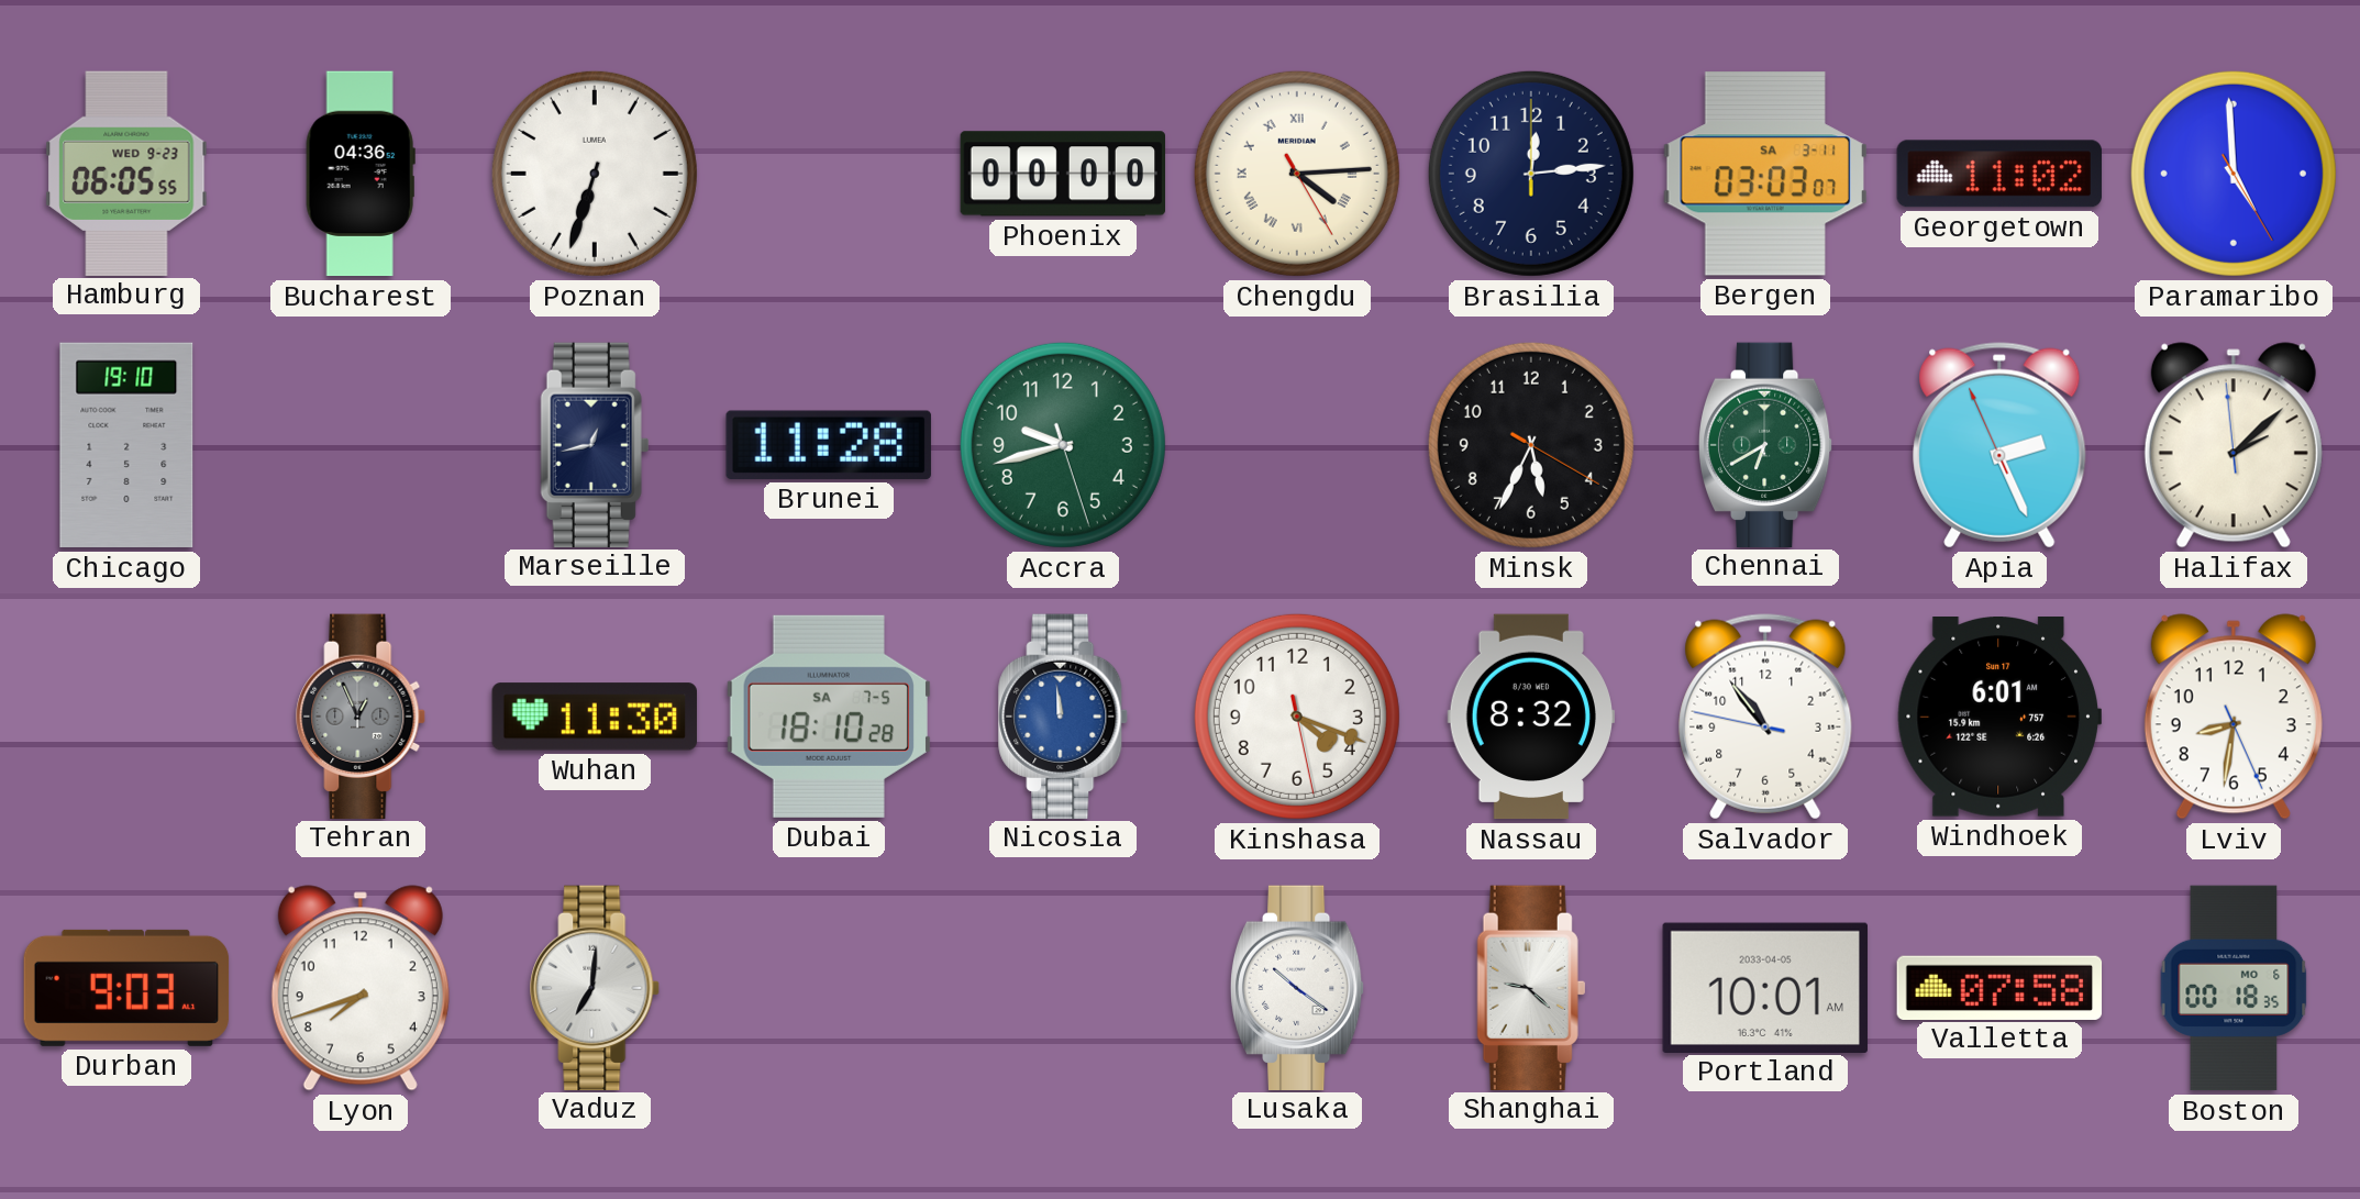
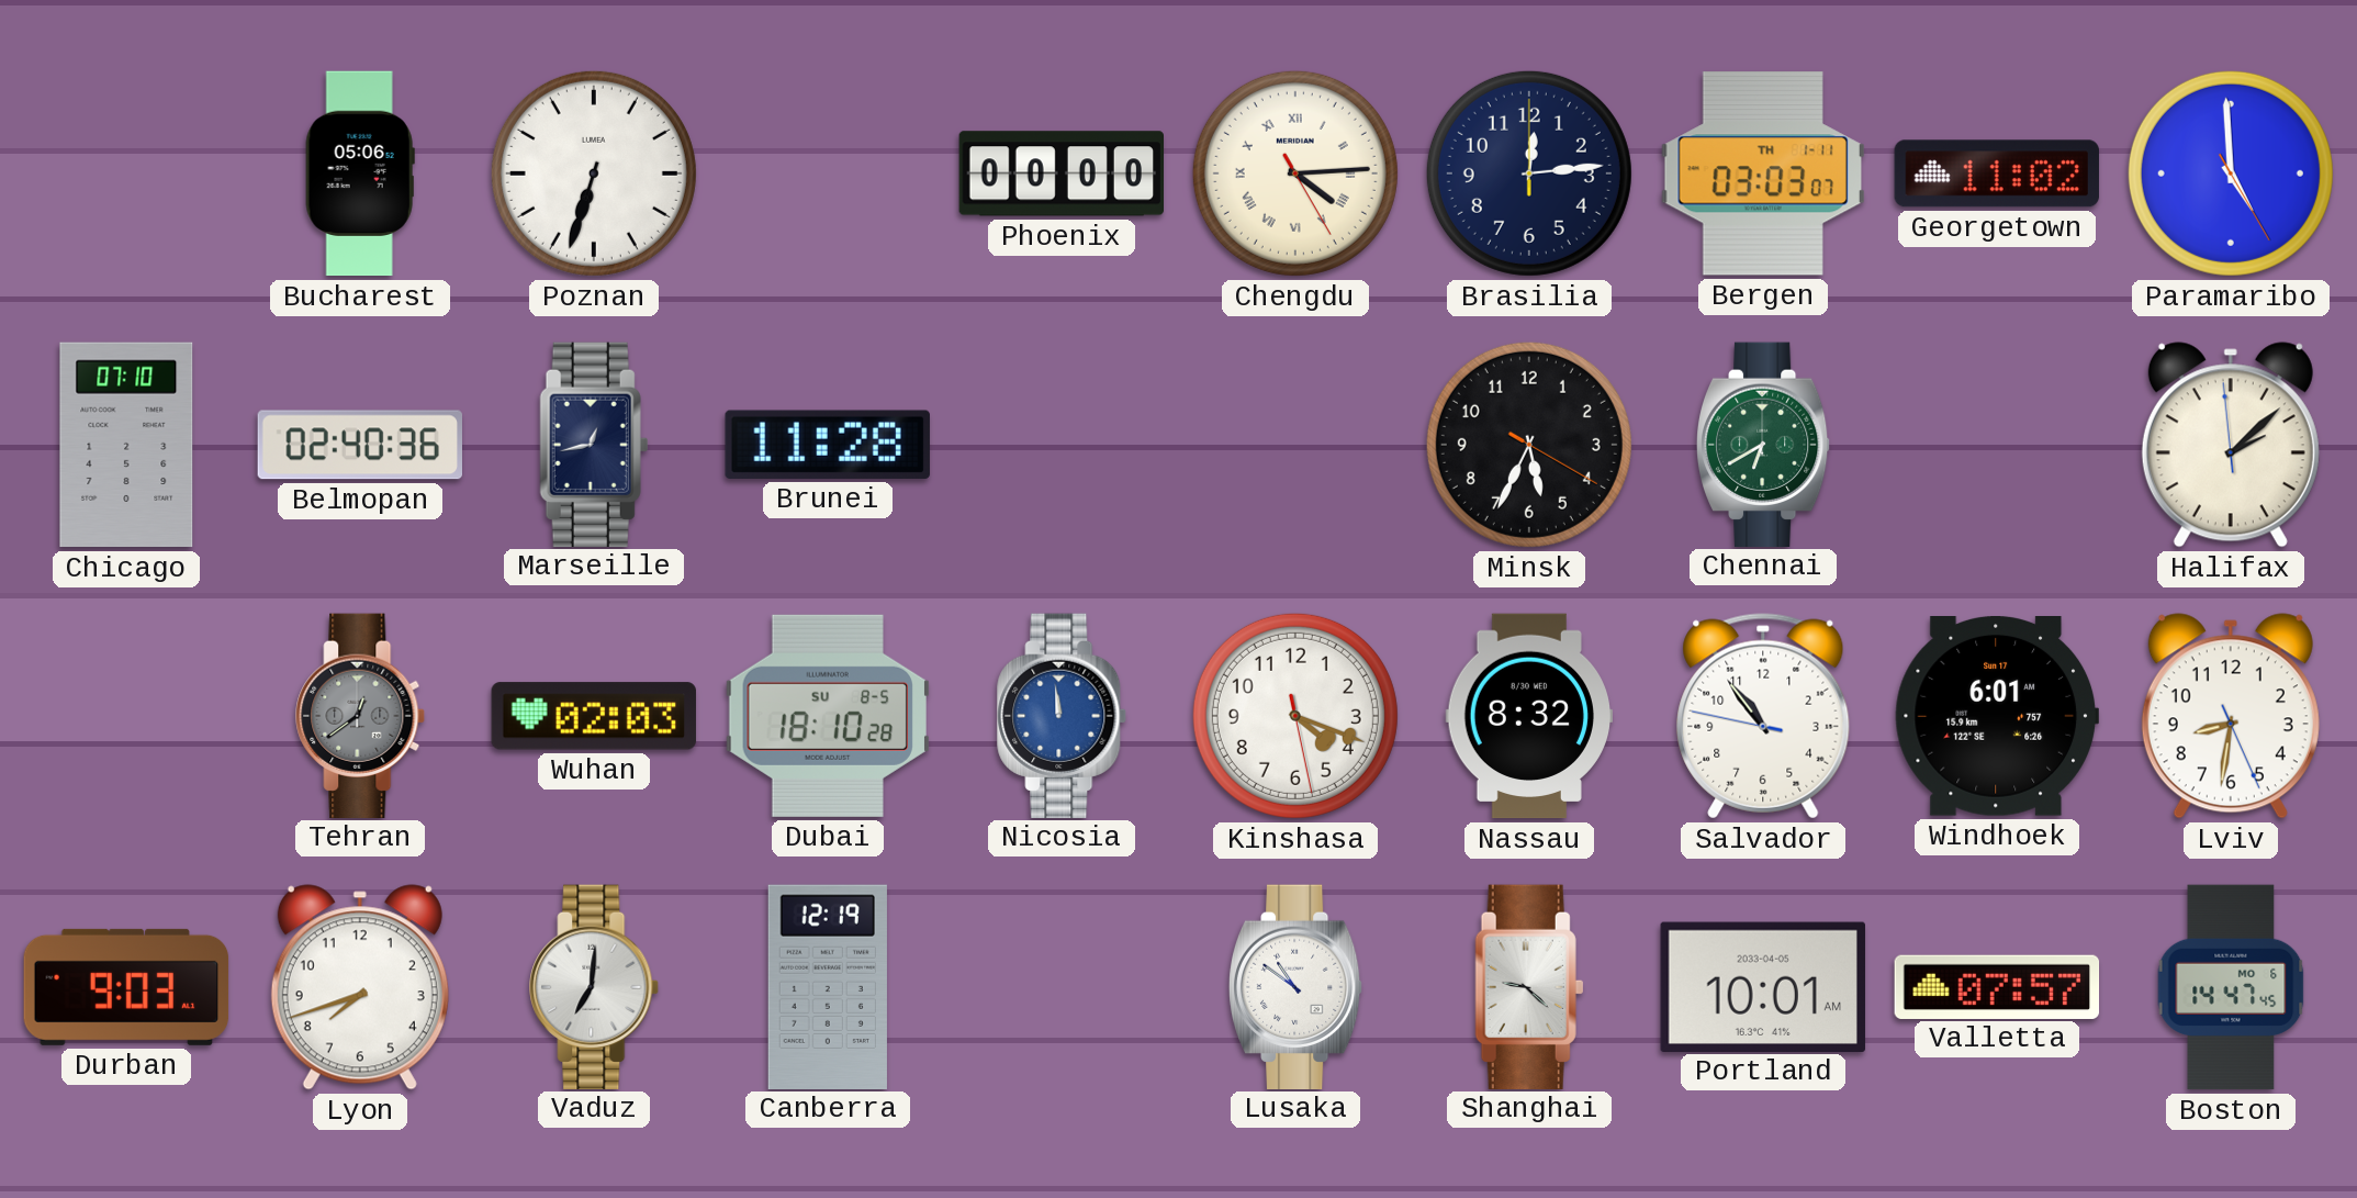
Hamburg: 06:05 -> none
Bucharest: 04:36 -> 05:06
Bergen date: SA 3-11 -> TH 1-11
Chicago: 19:10 -> 07:10
Belmopan: none -> 02:40
Accra: 9:42 -> none
Apia: 2:25 -> none
Tehran: 12:56 -> 12:39
Wuhan: 11:30 -> 02:03
Dubai date: SA 7-5 -> SU 8-5
Canberra: none -> 12:19
Lusaka: 10:21 -> 10:51
Valletta: 07:58 -> 07:57
Boston: 00:18 -> 14:47
